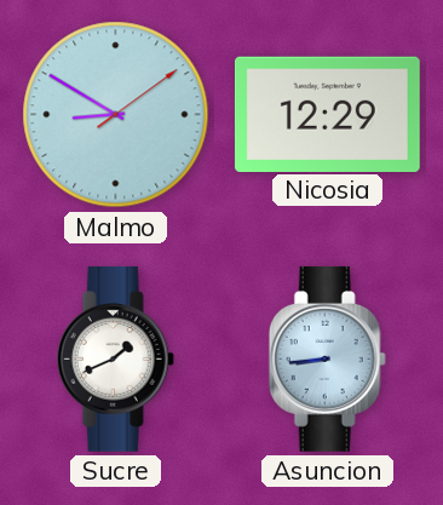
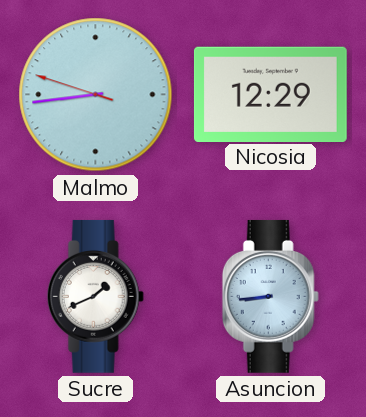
Malmo: 8:50 -> 8:43
